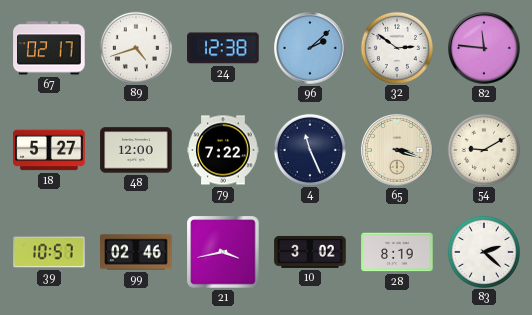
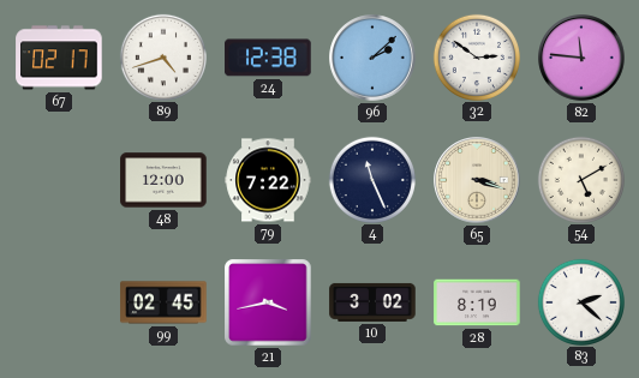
18: 5:27 -> none
54: 9:10 -> 5:10
39: 10:57 -> none
99: 02:46 -> 02:45
